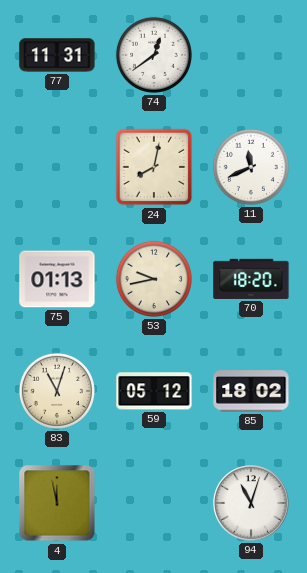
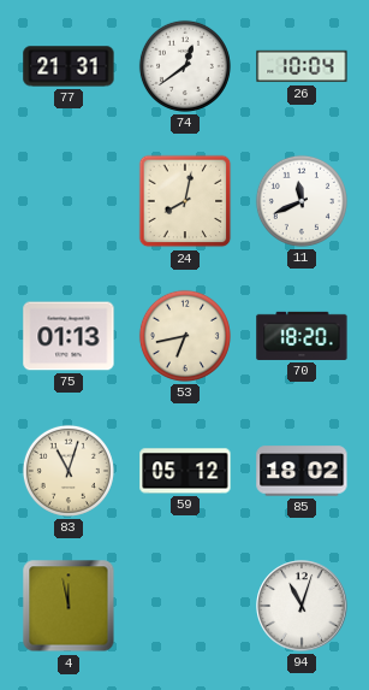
77: 11:31 -> 21:31
26: none -> 10:04
53: 9:43 -> 6:43
